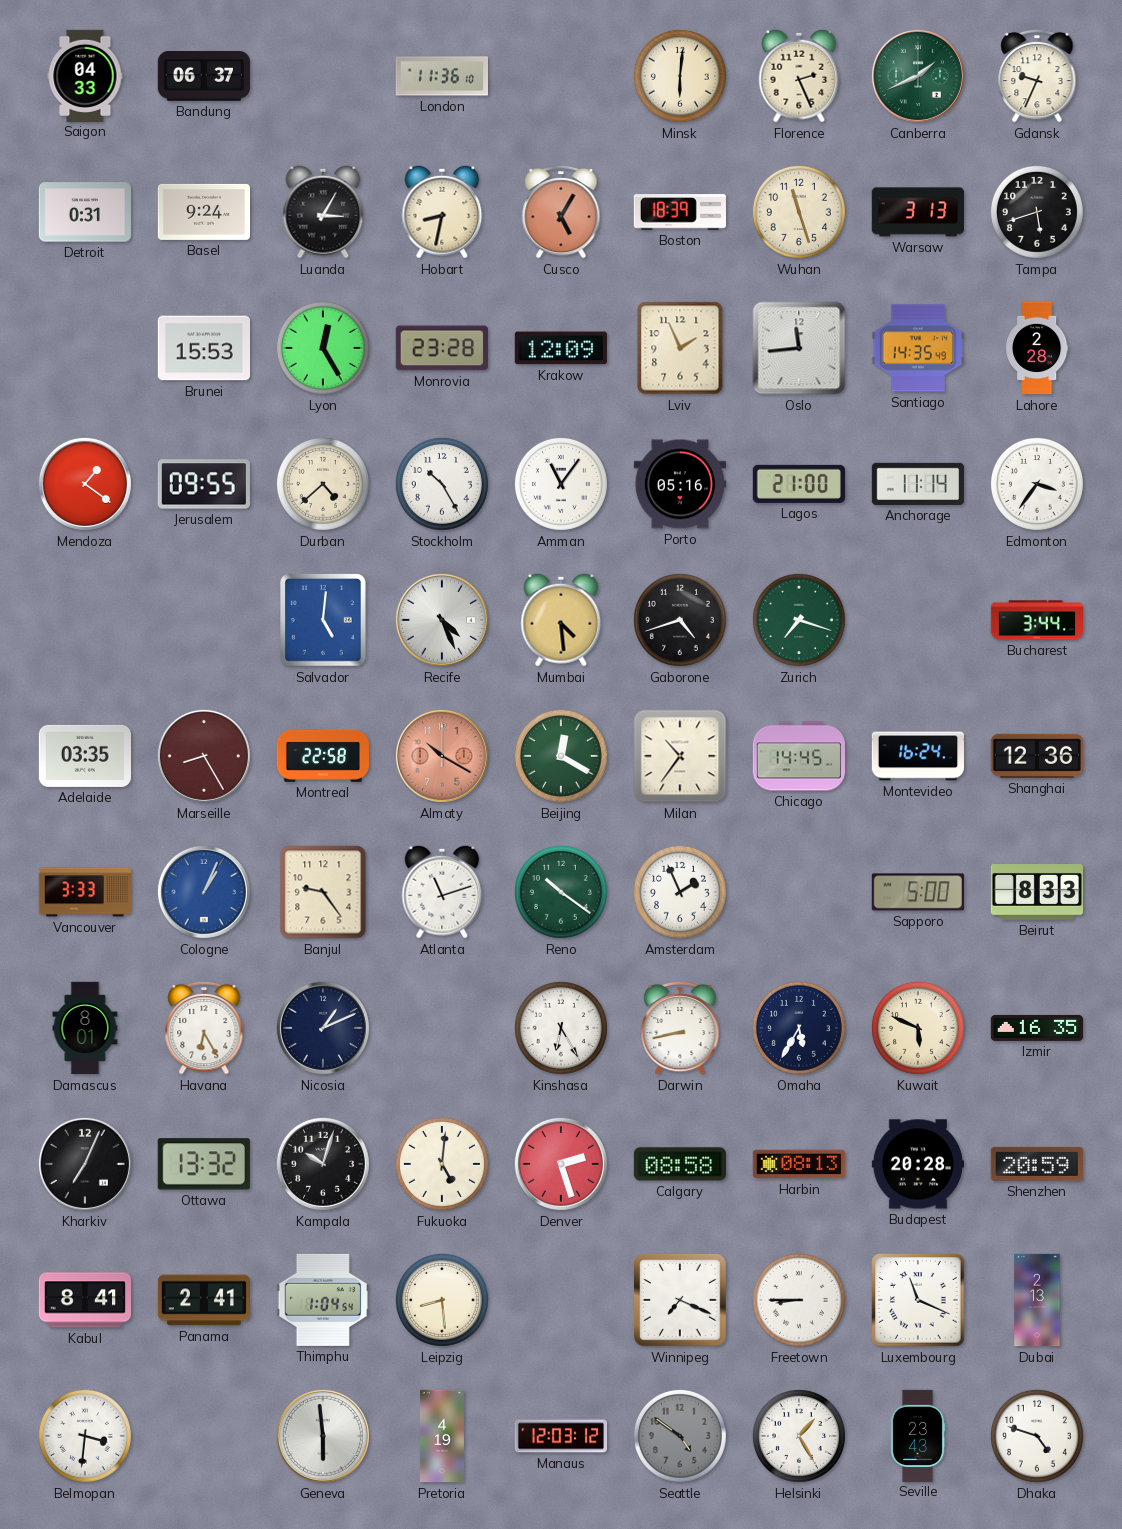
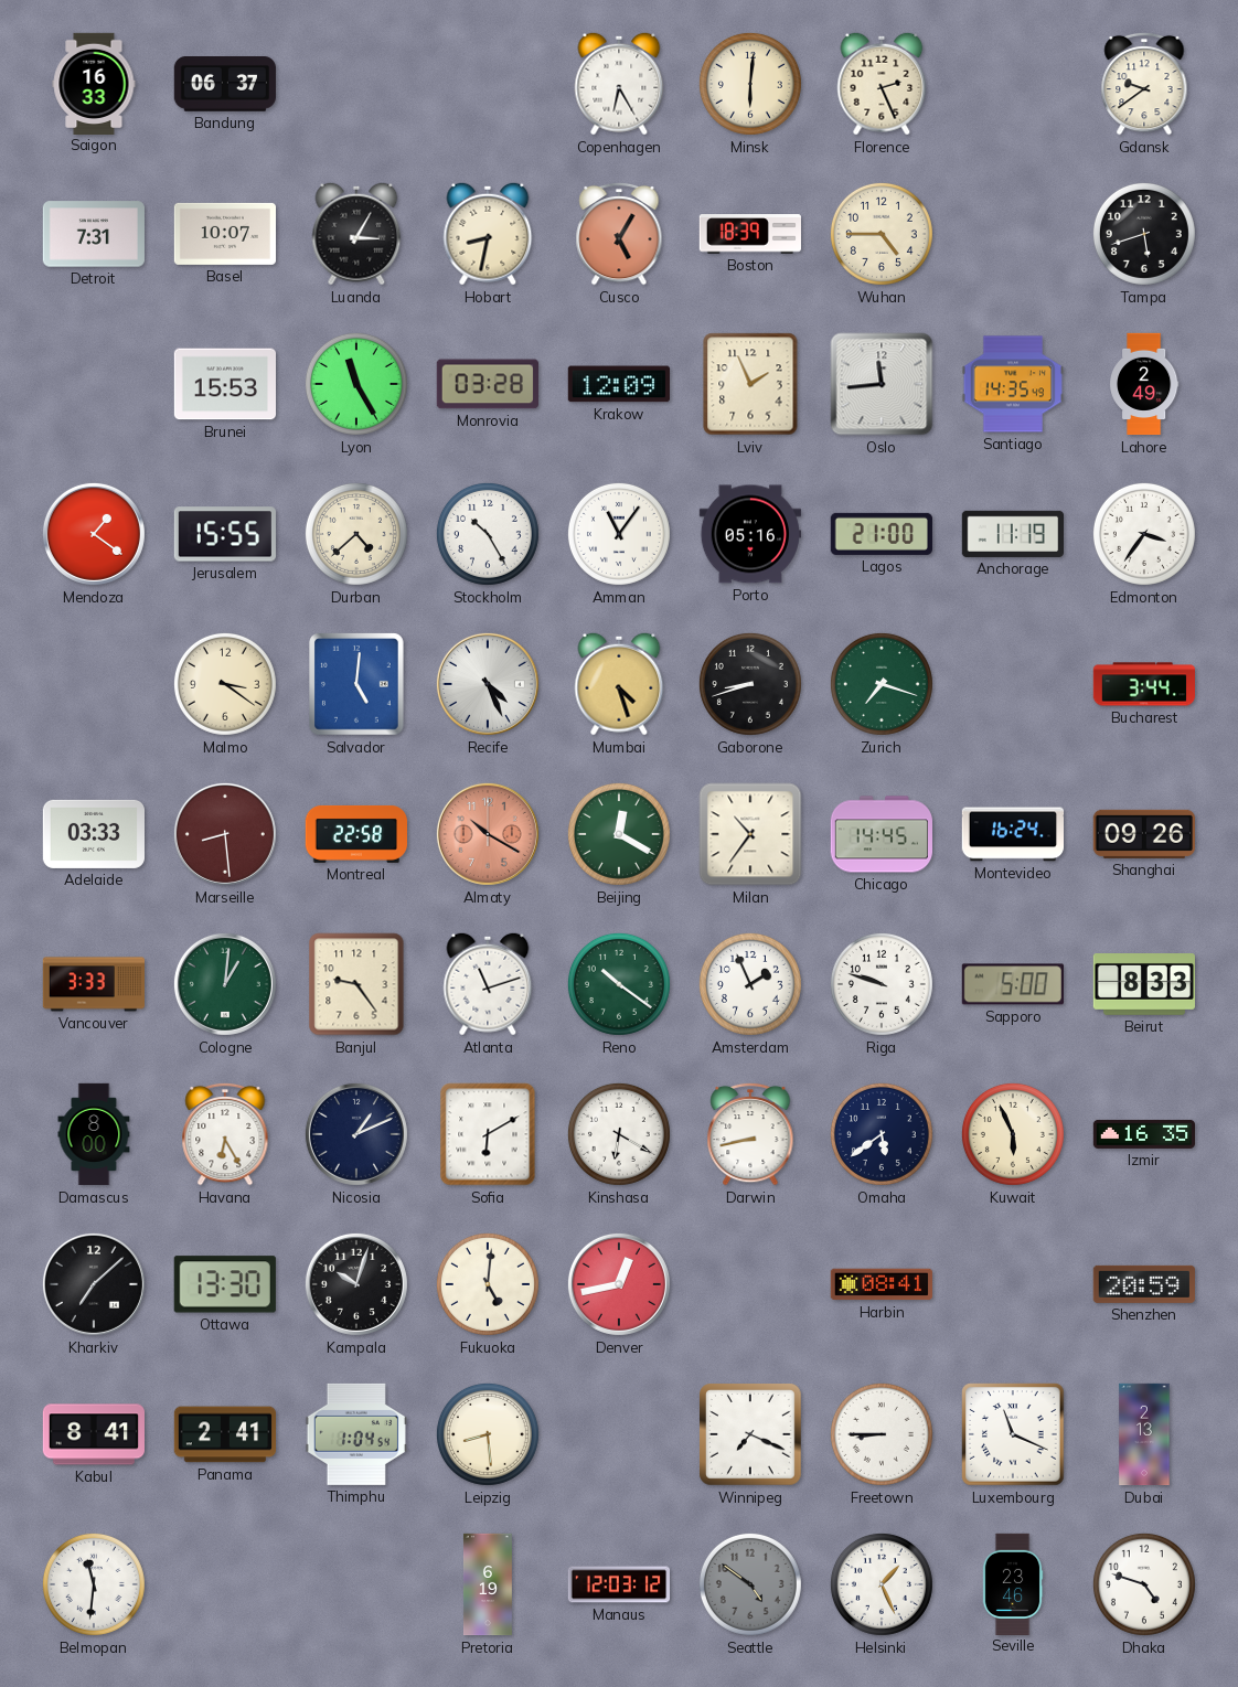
Saigon: 04:33 -> 16:33
London: 11:36 -> none
Copenhagen: none -> 6:25
Canberra: 1:41 -> none
Gdansk: 9:34 -> 9:39
Detroit: 0:31 -> 7:31
Basel: 9:24 -> 10:07
Wuhan: 11:27 -> 4:45
Warsaw: 3:13 -> none
Lyon: 12:25 -> 11:25
Monrovia: 23:28 -> 03:28
Lahore: 2:28 -> 2:49
Jerusalem: 09:55 -> 15:55
Anchorage: 11:14 -> 11:19
Malmo: none -> 3:21
Mumbai: 4:29 -> 4:27
Gaborone: 4:42 -> 8:42
Adelaide: 03:35 -> 03:33
Marseille: 8:25 -> 8:29
Shanghai: 12:36 -> 09:26
Cologne: 1:04 -> 1:01
Cologne dial: blue -> green
Riga: none -> 9:48
Damascus: 8:01 -> 8:00
Sofia: none -> 6:10
Kinshasa: 6:25 -> 6:20
Omaha: 5:35 -> 5:39
Kuwait: 5:49 -> 5:56
Kharkiv: 7:04 -> 7:08
Ottawa: 13:32 -> 13:30
Denver: 2:27 -> 12:43
Calgary: 08:58 -> none
Harbin: 08:13 -> 08:41
Budapest: 20:28 -> none
Belmopan: 3:31 -> 11:31
Geneva: 5:59 -> none
Pretoria: 4:19 -> 6:19
Helsinki: 1:25 -> 1:26
Seville: 23:43 -> 23:46
